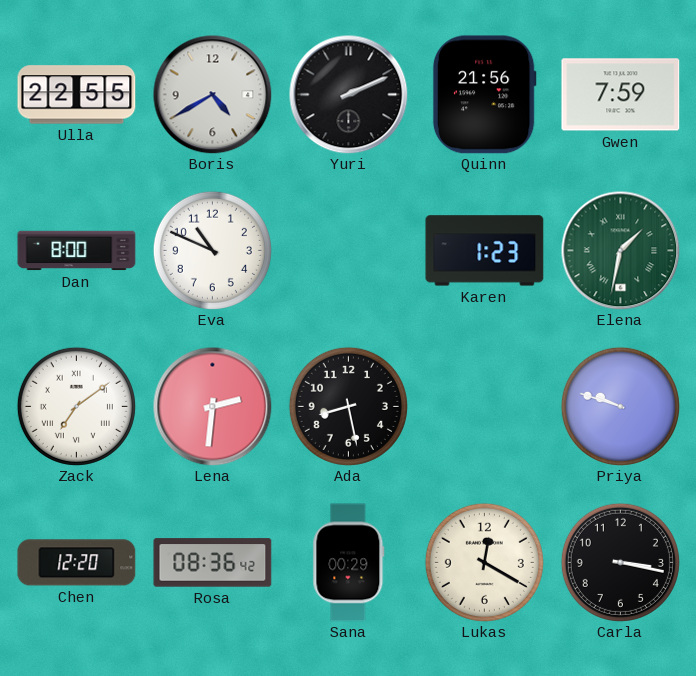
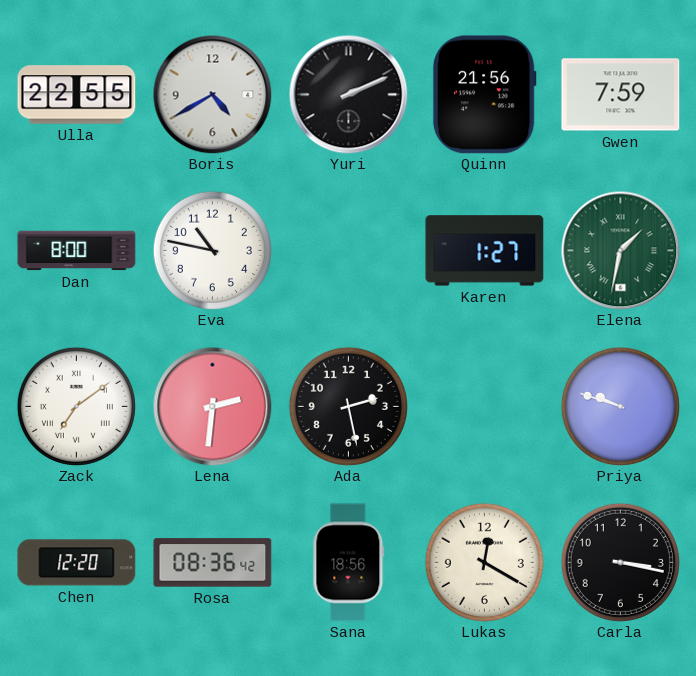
Eva: 10:49 -> 10:47
Karen: 1:23 -> 1:27
Ada: 8:28 -> 2:28
Sana: 00:29 -> 18:56
